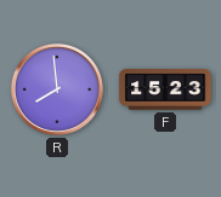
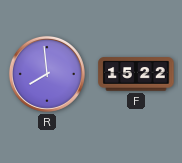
F: 15:23 -> 15:22
